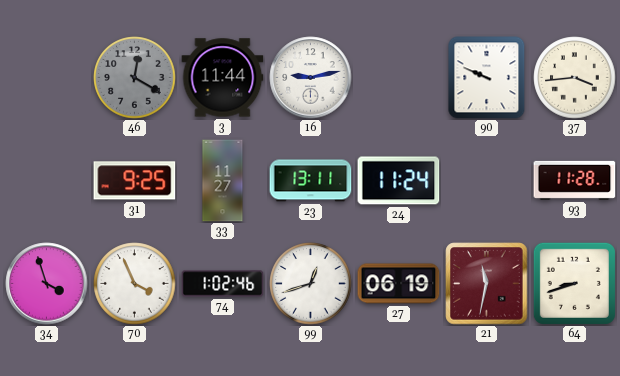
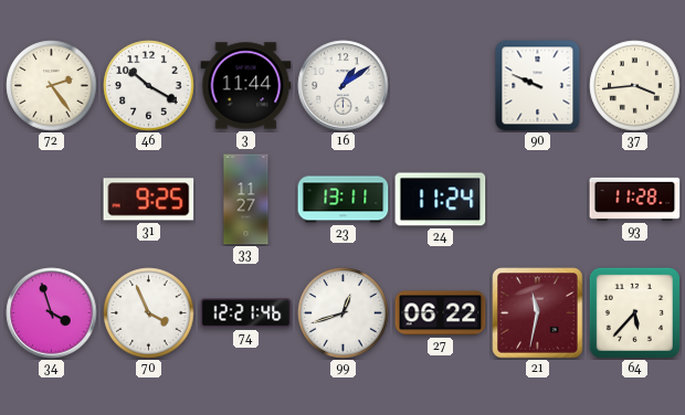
72: none -> 2:24
46: 12:20 -> 10:20
46 dial: grey -> white
16: 9:13 -> 1:09
74: 1:02 -> 12:21
27: 06:19 -> 06:22
64: 8:42 -> 5:37
